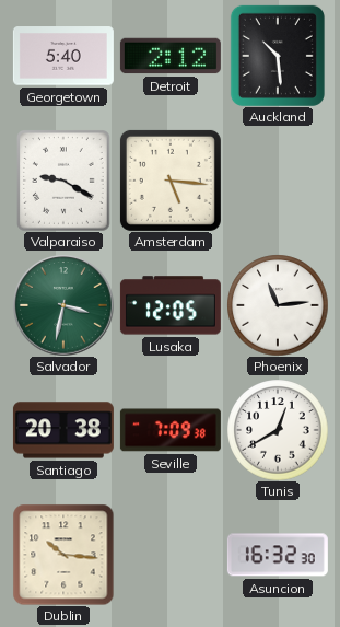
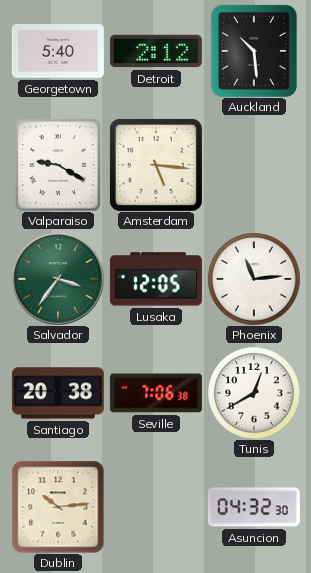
Salvador: 3:32 -> 3:36
Seville: 7:09 -> 7:06
Dublin: 10:16 -> 10:14
Asuncion: 16:32 -> 04:32
